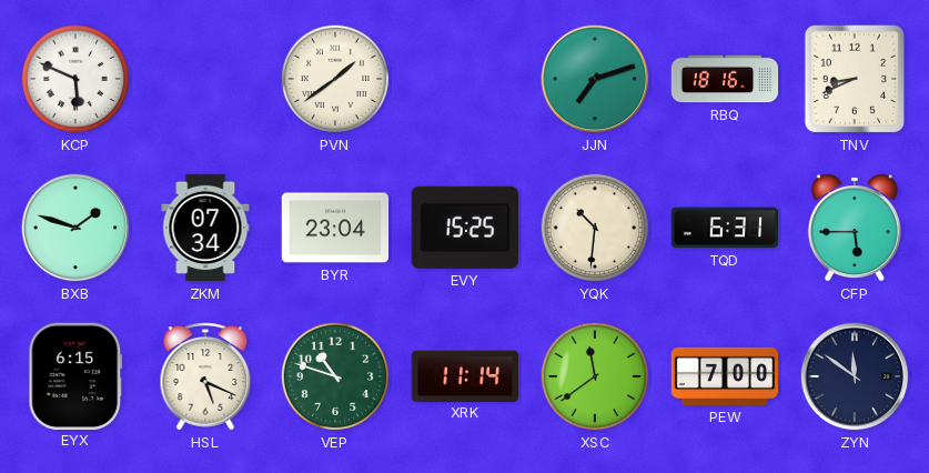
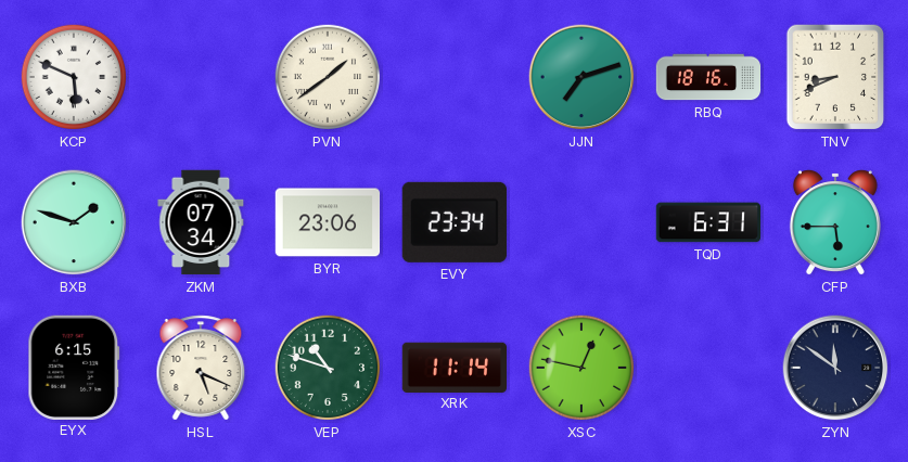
BYR: 23:04 -> 23:06
EVY: 15:25 -> 23:34
YQK: 10:31 -> none
XSC: 11:39 -> 12:47
PEW: 7:00 -> none
